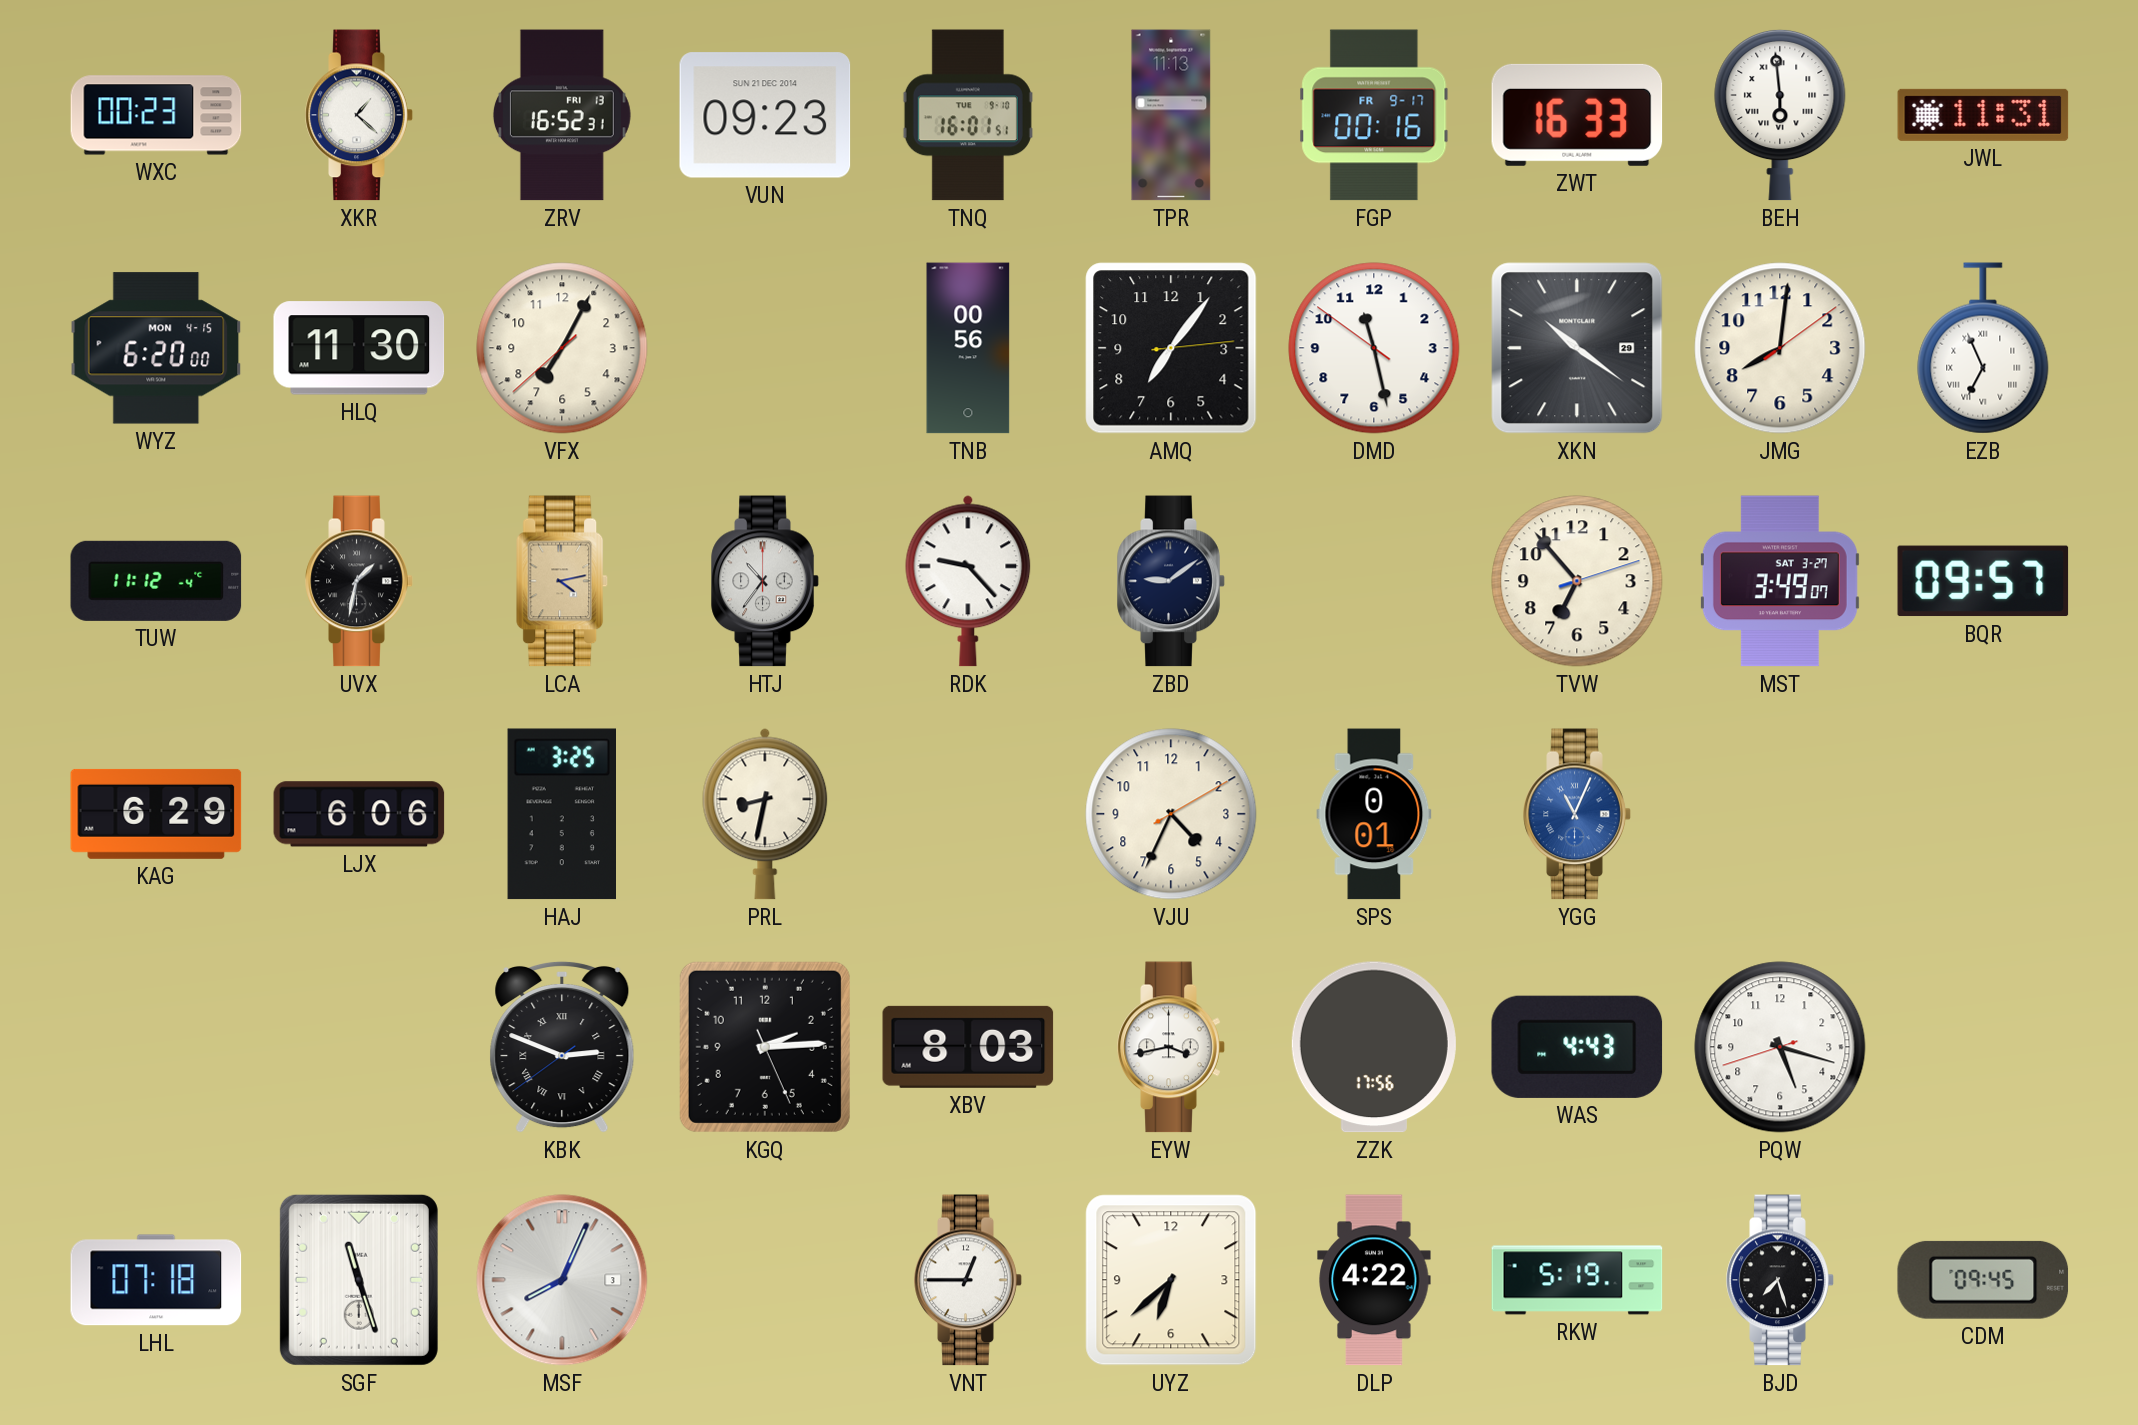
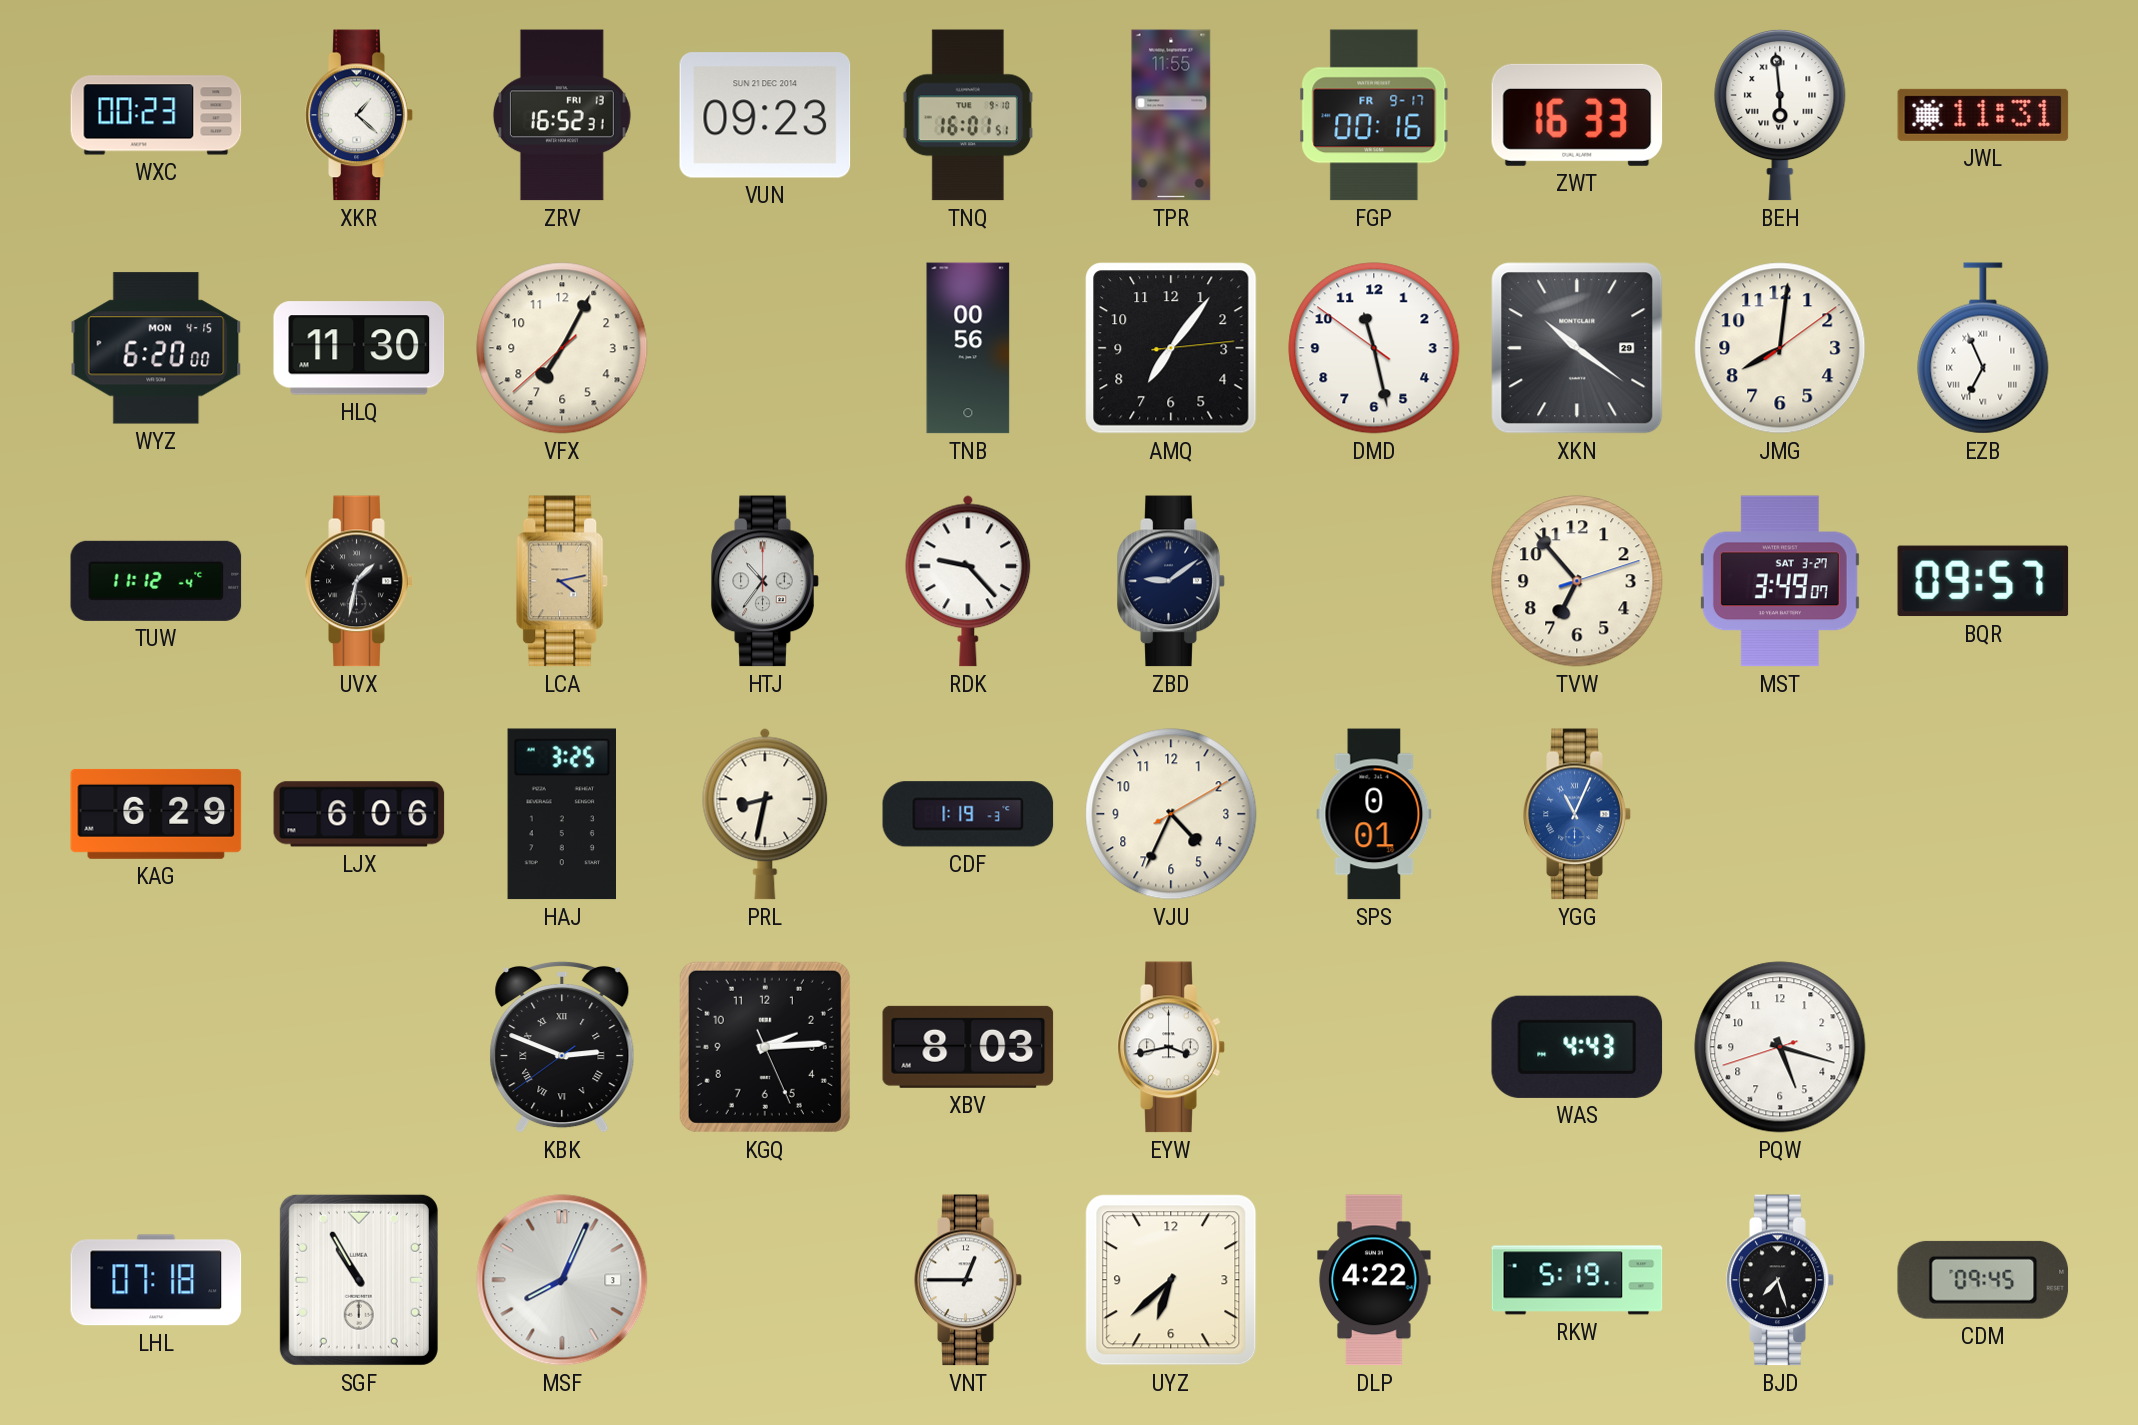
TPR: 11:13 -> 11:55
CDF: none -> 1:19
ZZK: 17:56 -> none
SGF: 11:27 -> 10:55
